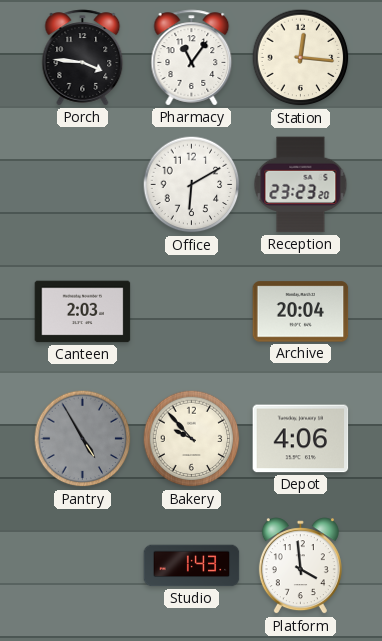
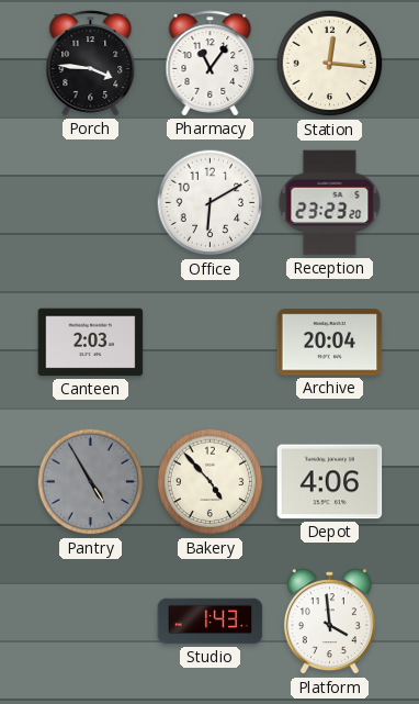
Bakery: 9:53 -> 4:53
